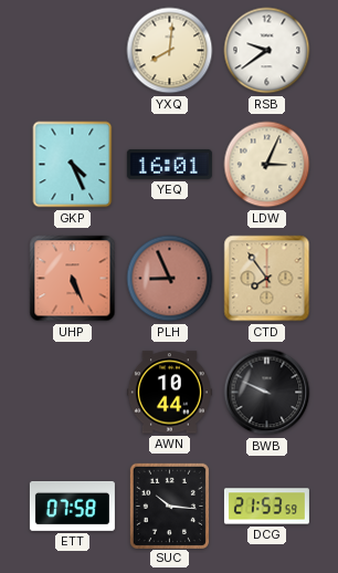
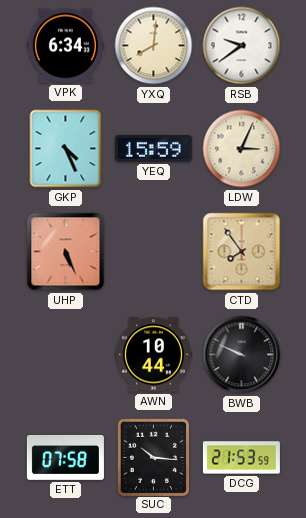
VPK: none -> 6:34
YEQ: 16:01 -> 15:59
PLH: 8:56 -> none
